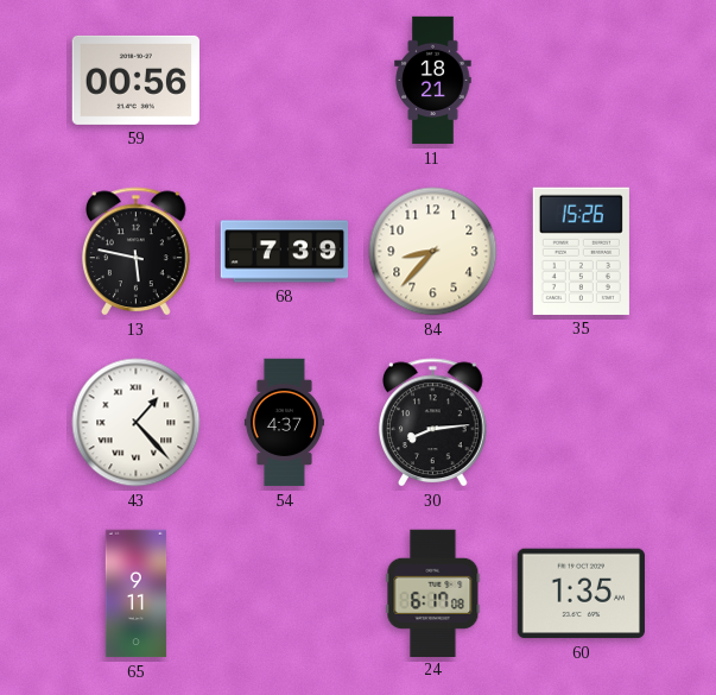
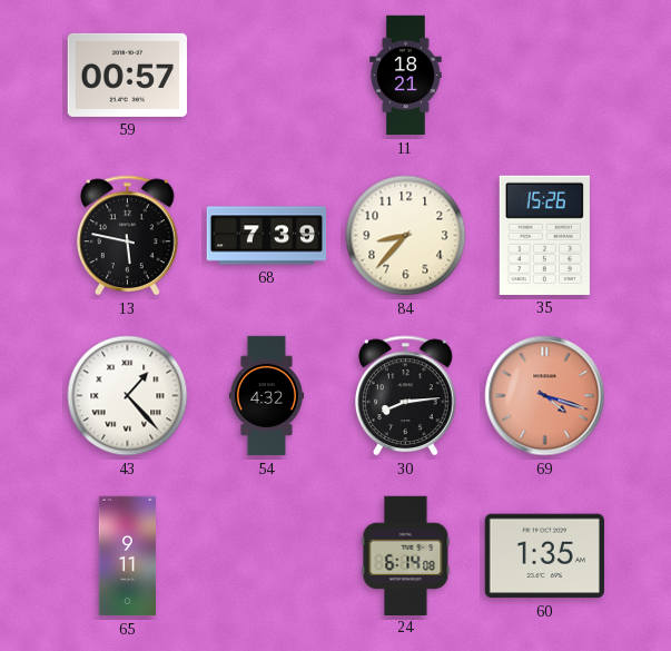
59: 00:56 -> 00:57
54: 4:37 -> 4:32
69: none -> 4:18
24: 6:17 -> 6:14
